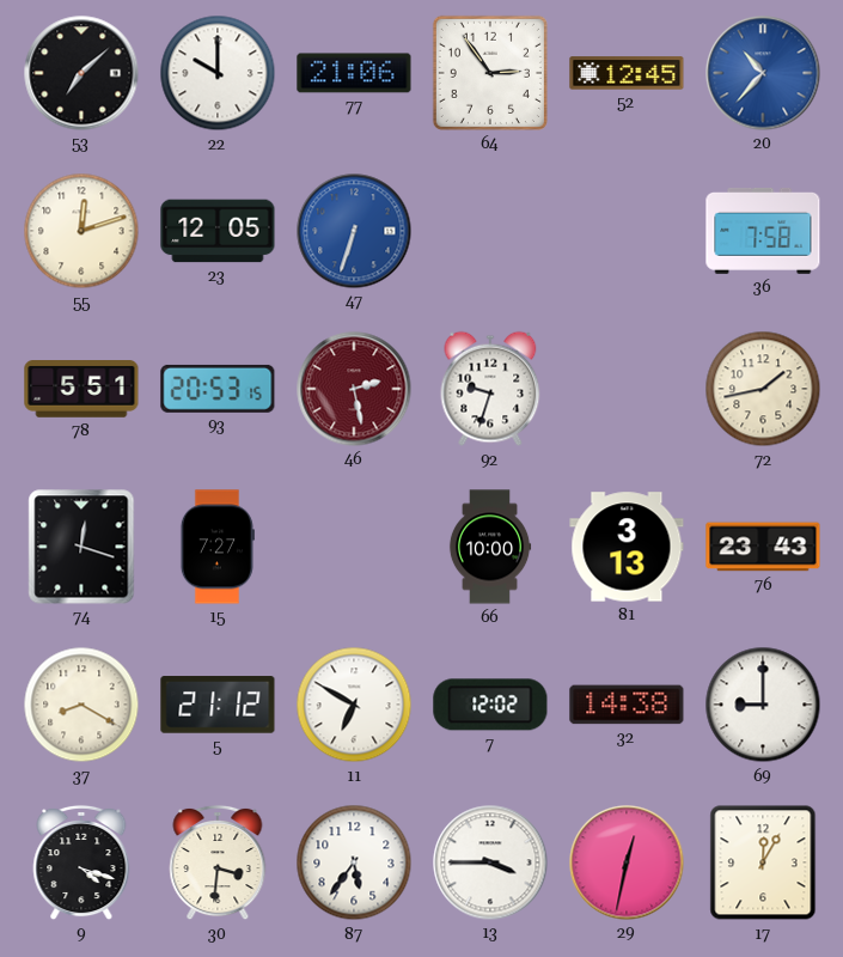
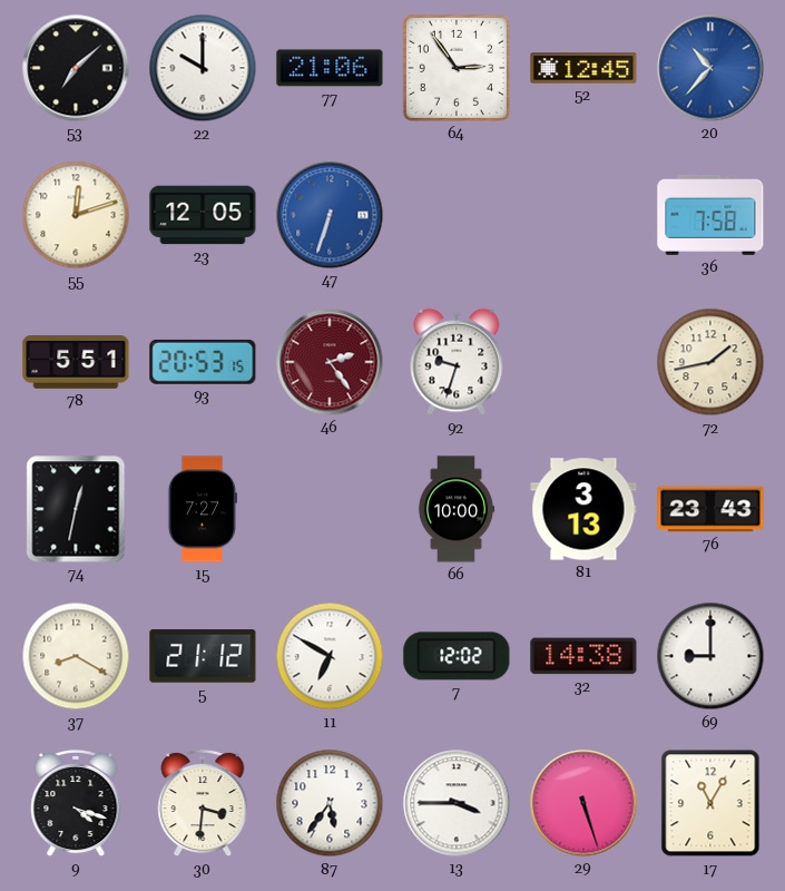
46: 2:28 -> 2:24
74: 12:18 -> 12:32
29: 12:32 -> 5:27
17: 12:05 -> 11:05
